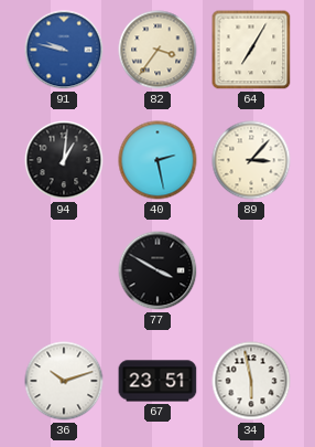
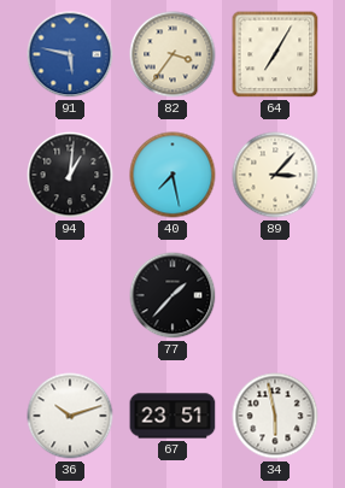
91: 9:47 -> 5:47
40: 2:28 -> 7:28
77: 3:50 -> 1:37
